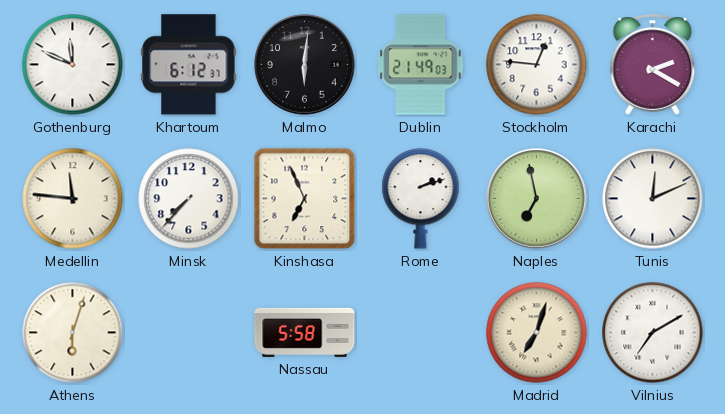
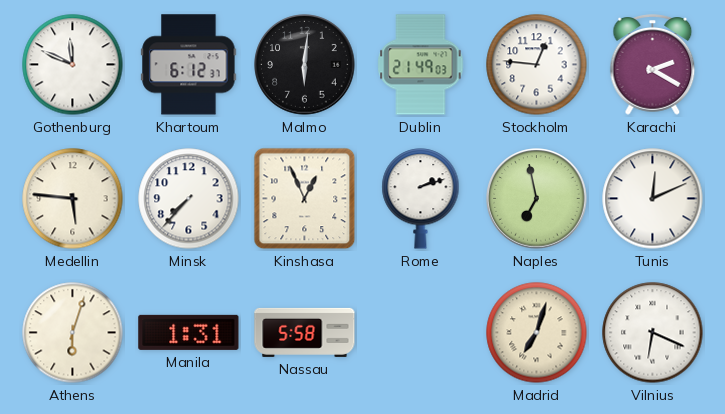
Medellin: 11:46 -> 5:46
Kinshasa: 6:56 -> 12:56
Manila: none -> 1:31
Vilnius: 7:10 -> 6:19
